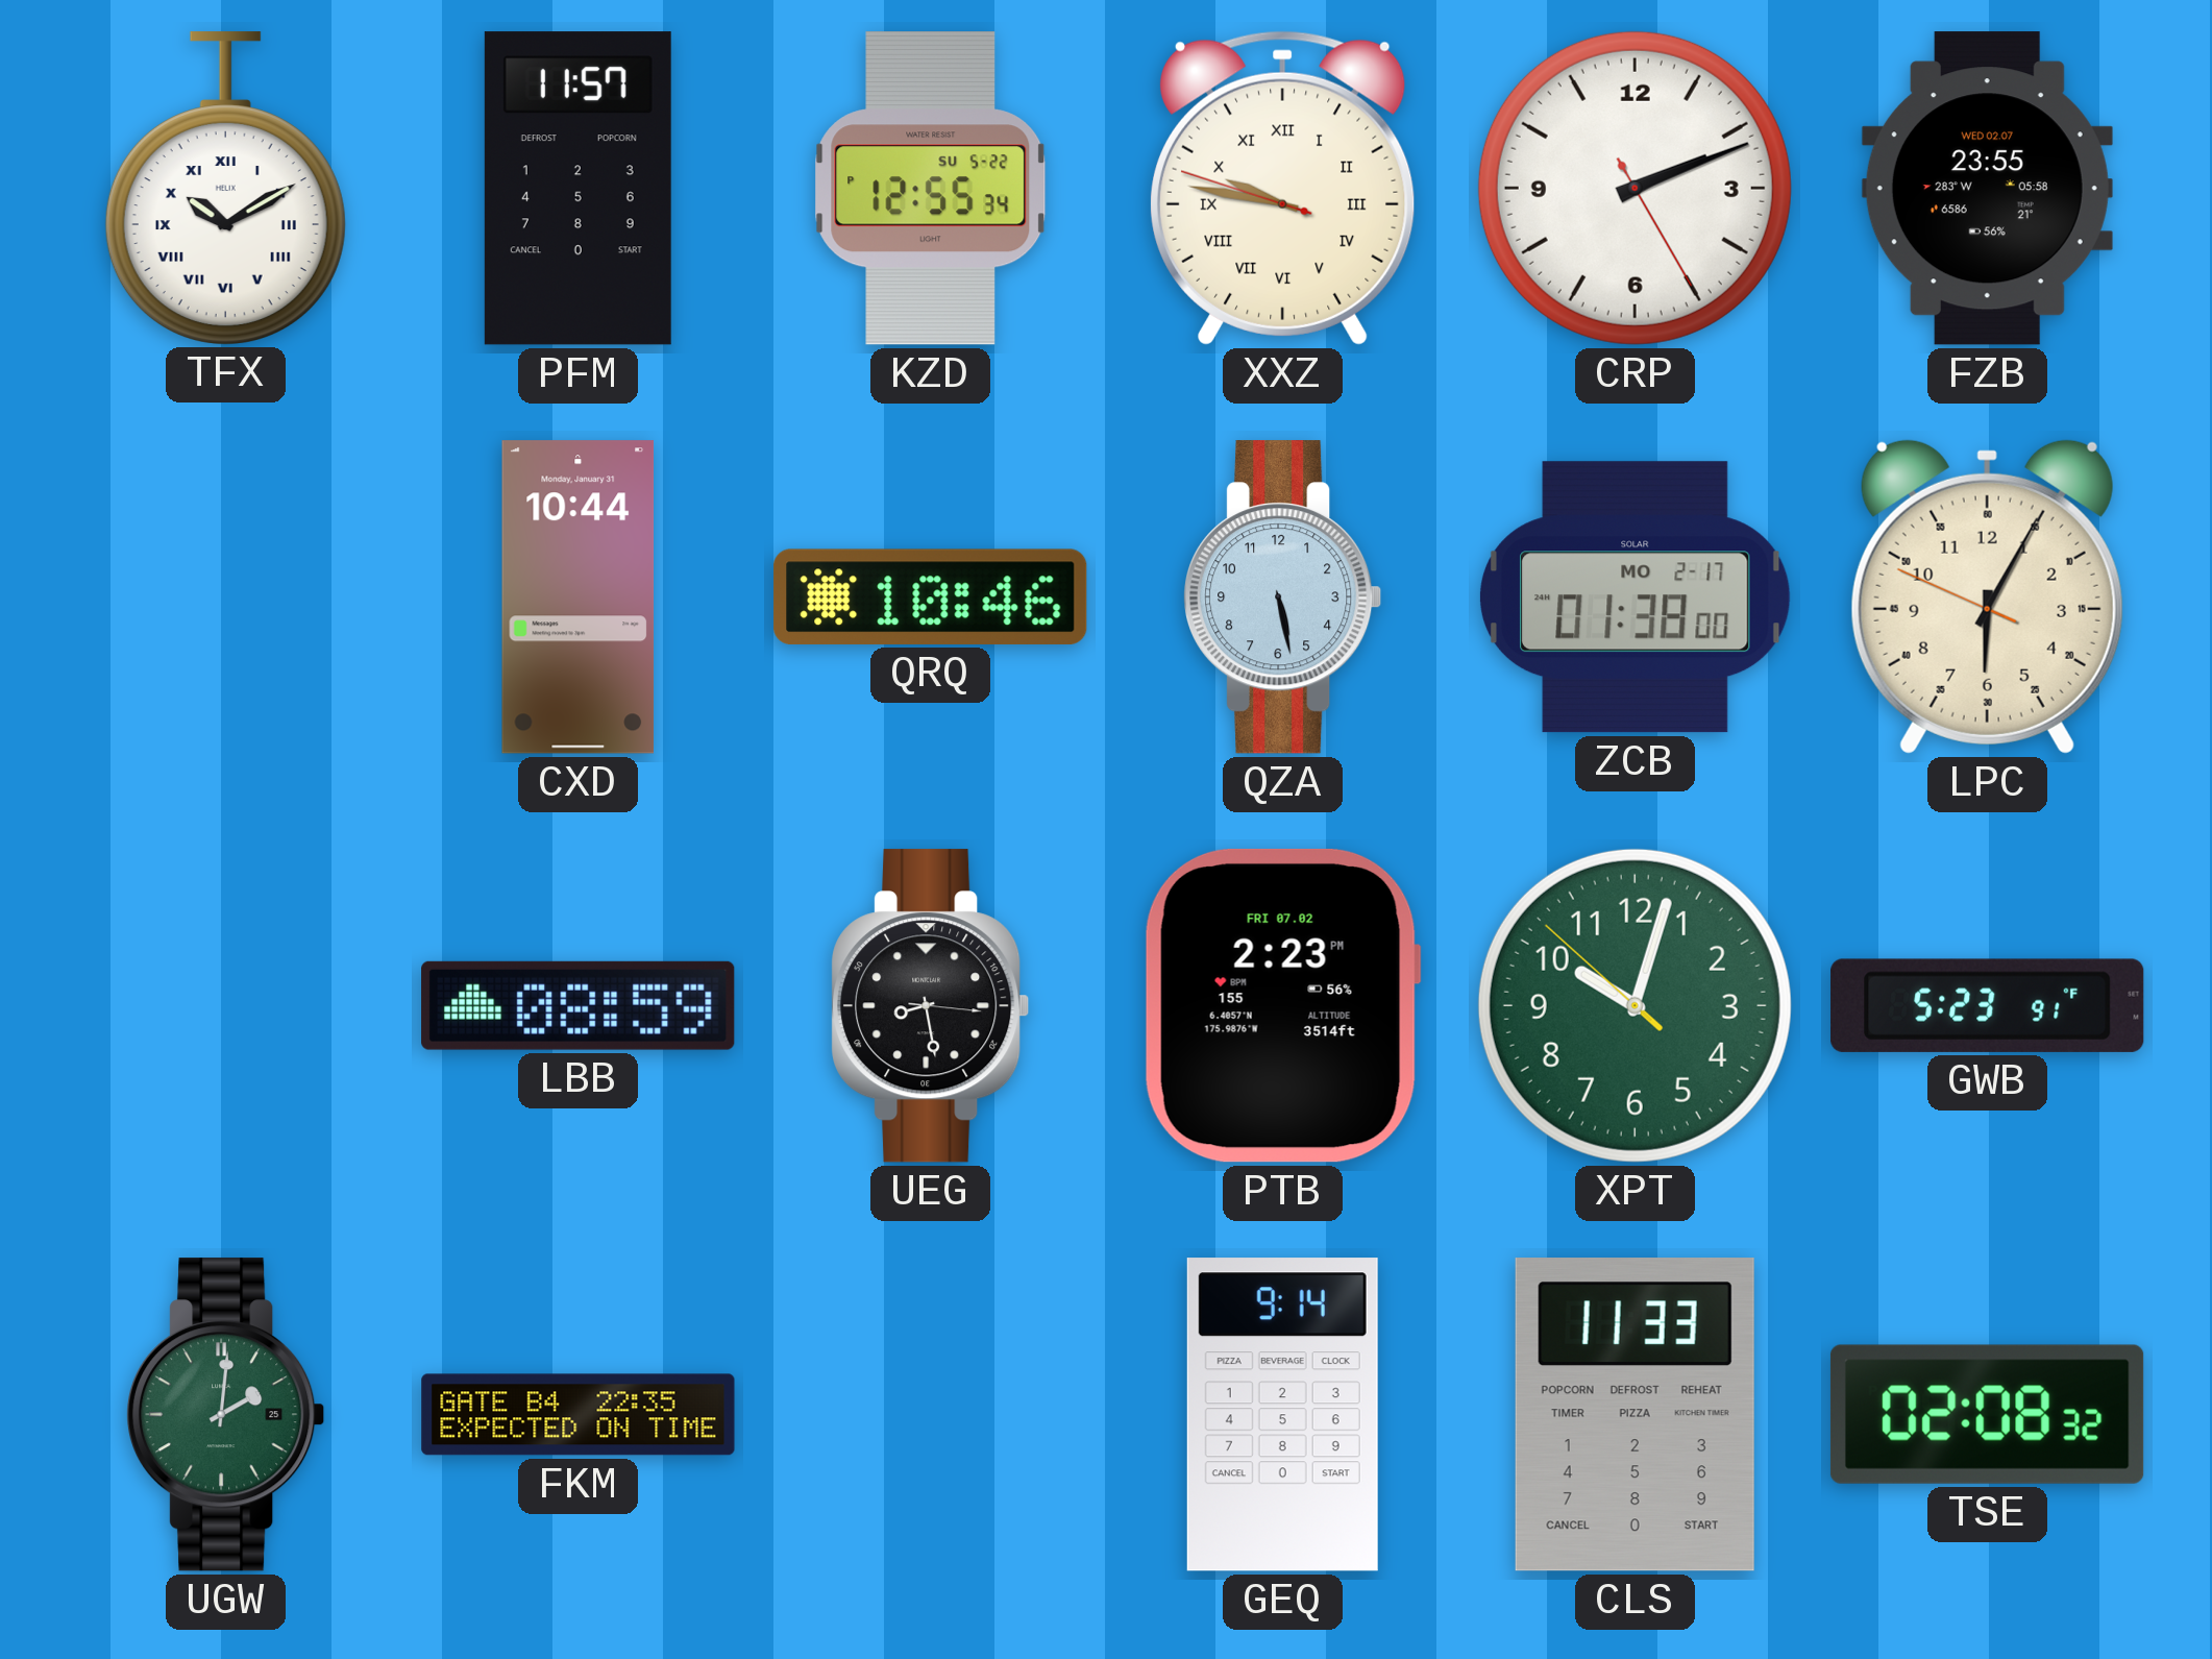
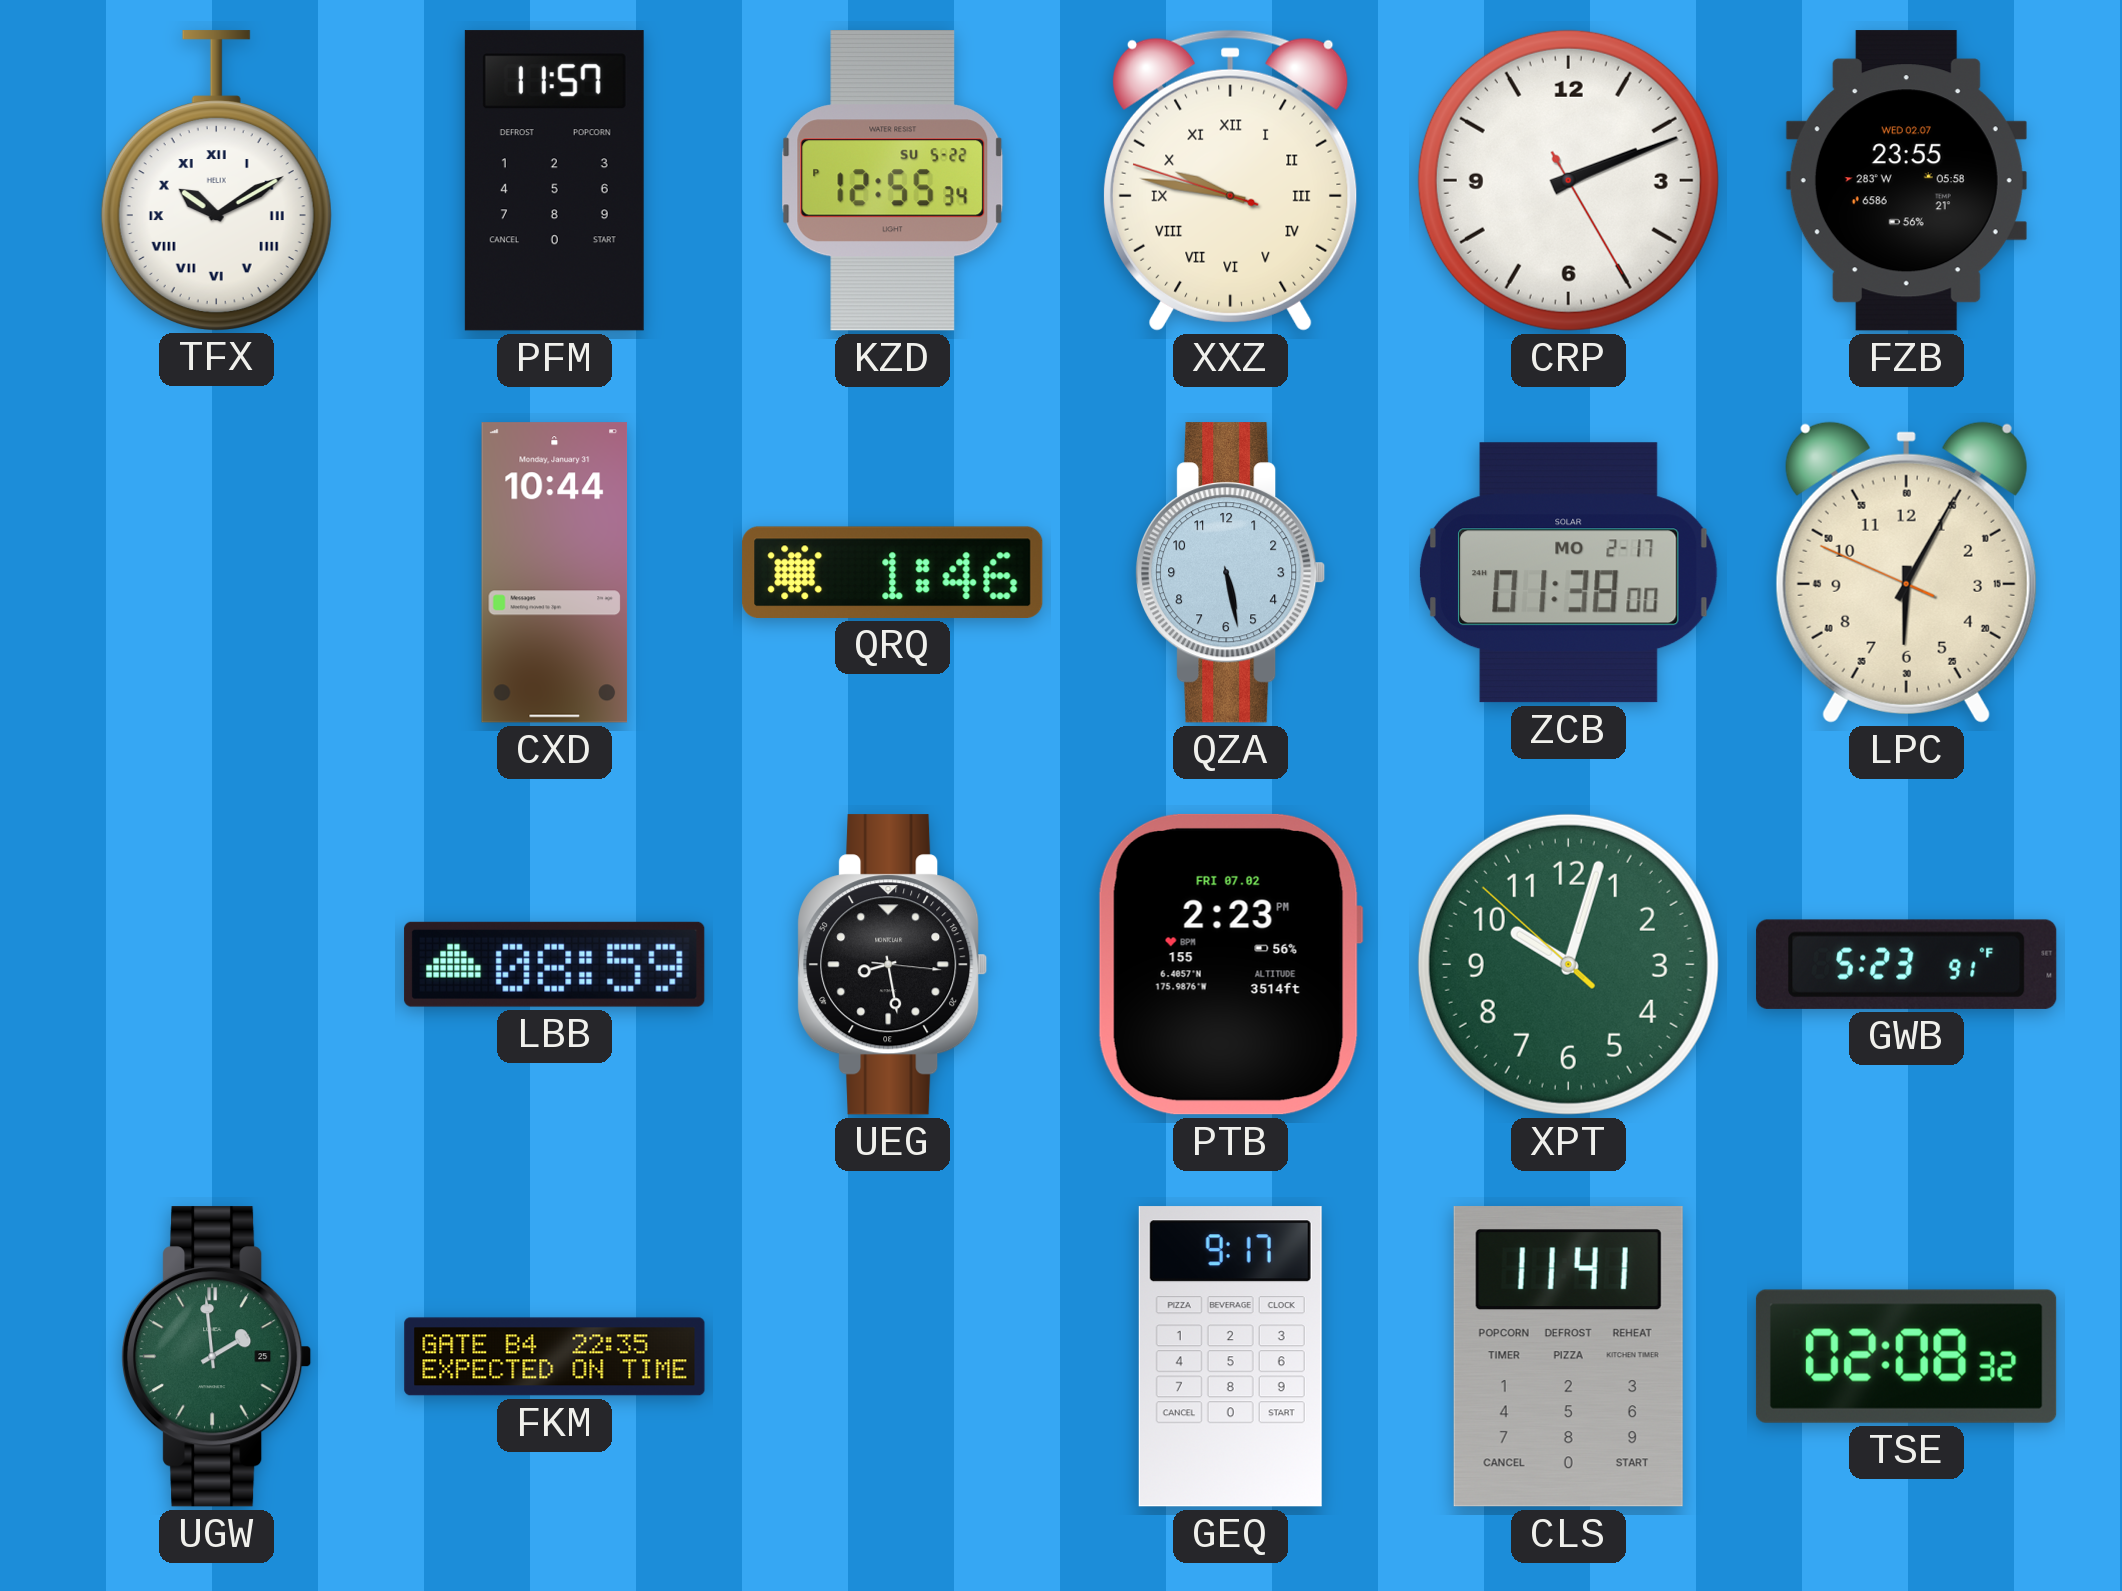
QRQ: 10:46 -> 1:46
UGW: 2:01 -> 1:59
GEQ: 9:14 -> 9:17
CLS: 11:33 -> 11:41
